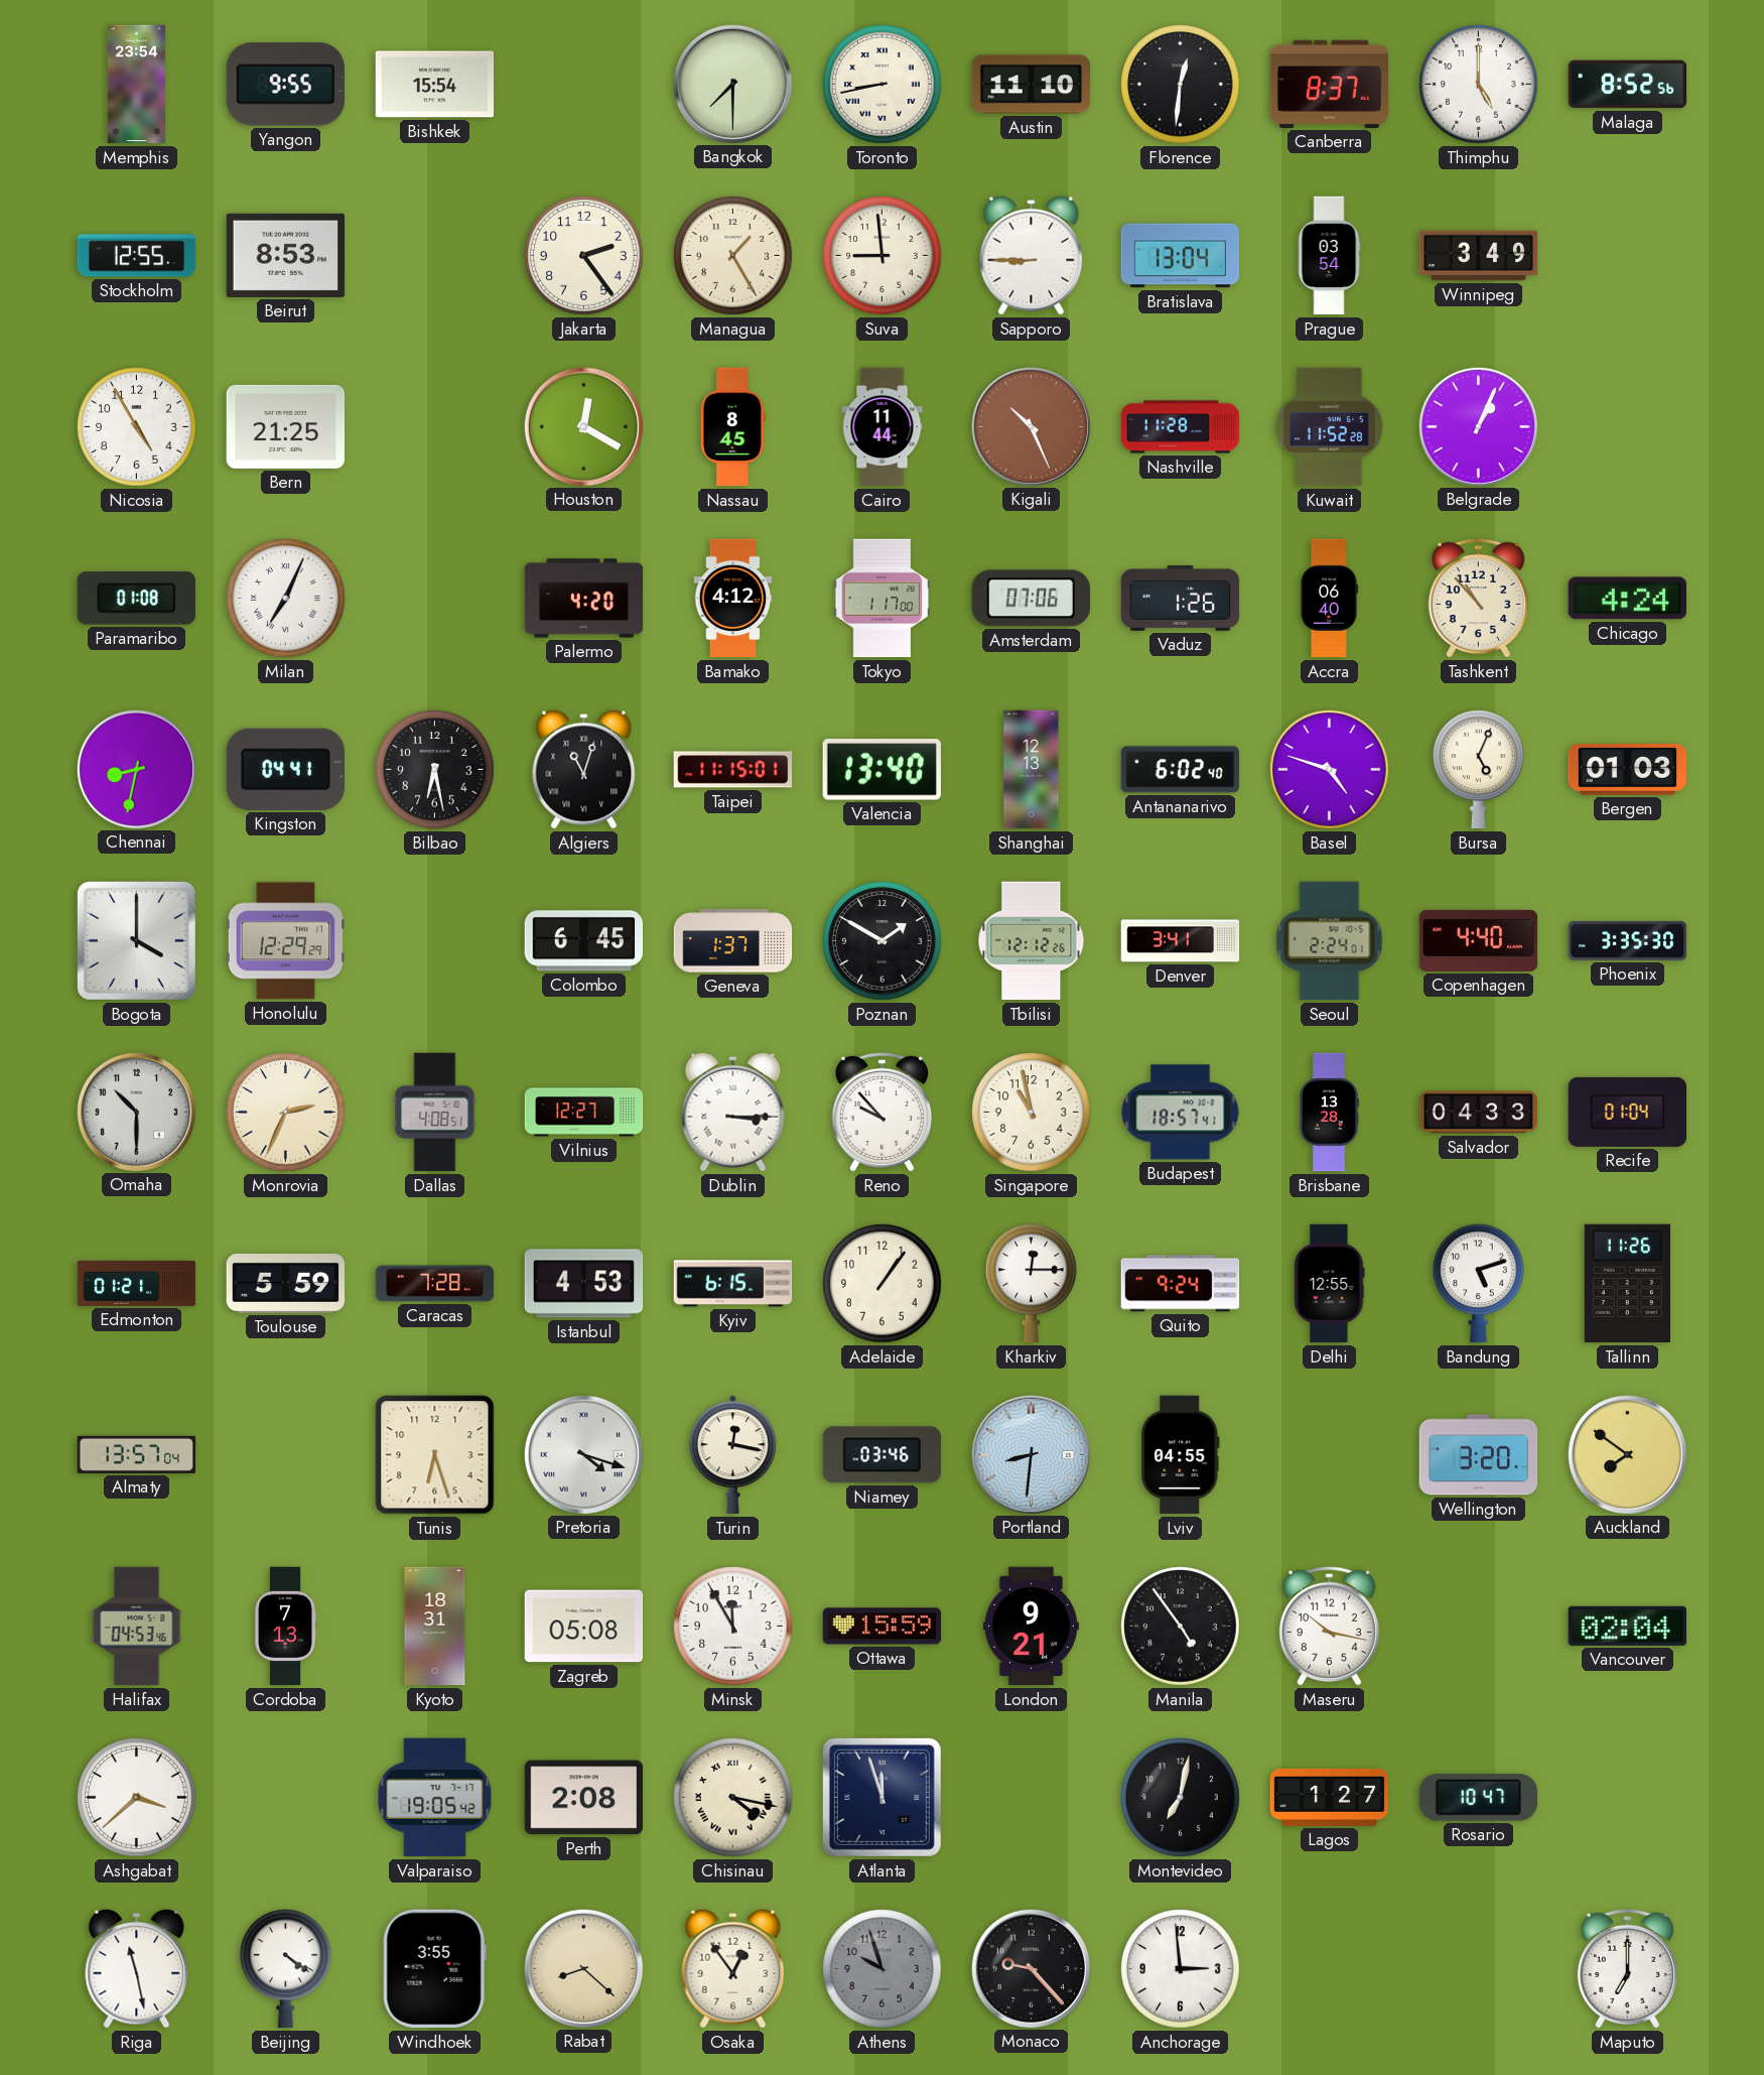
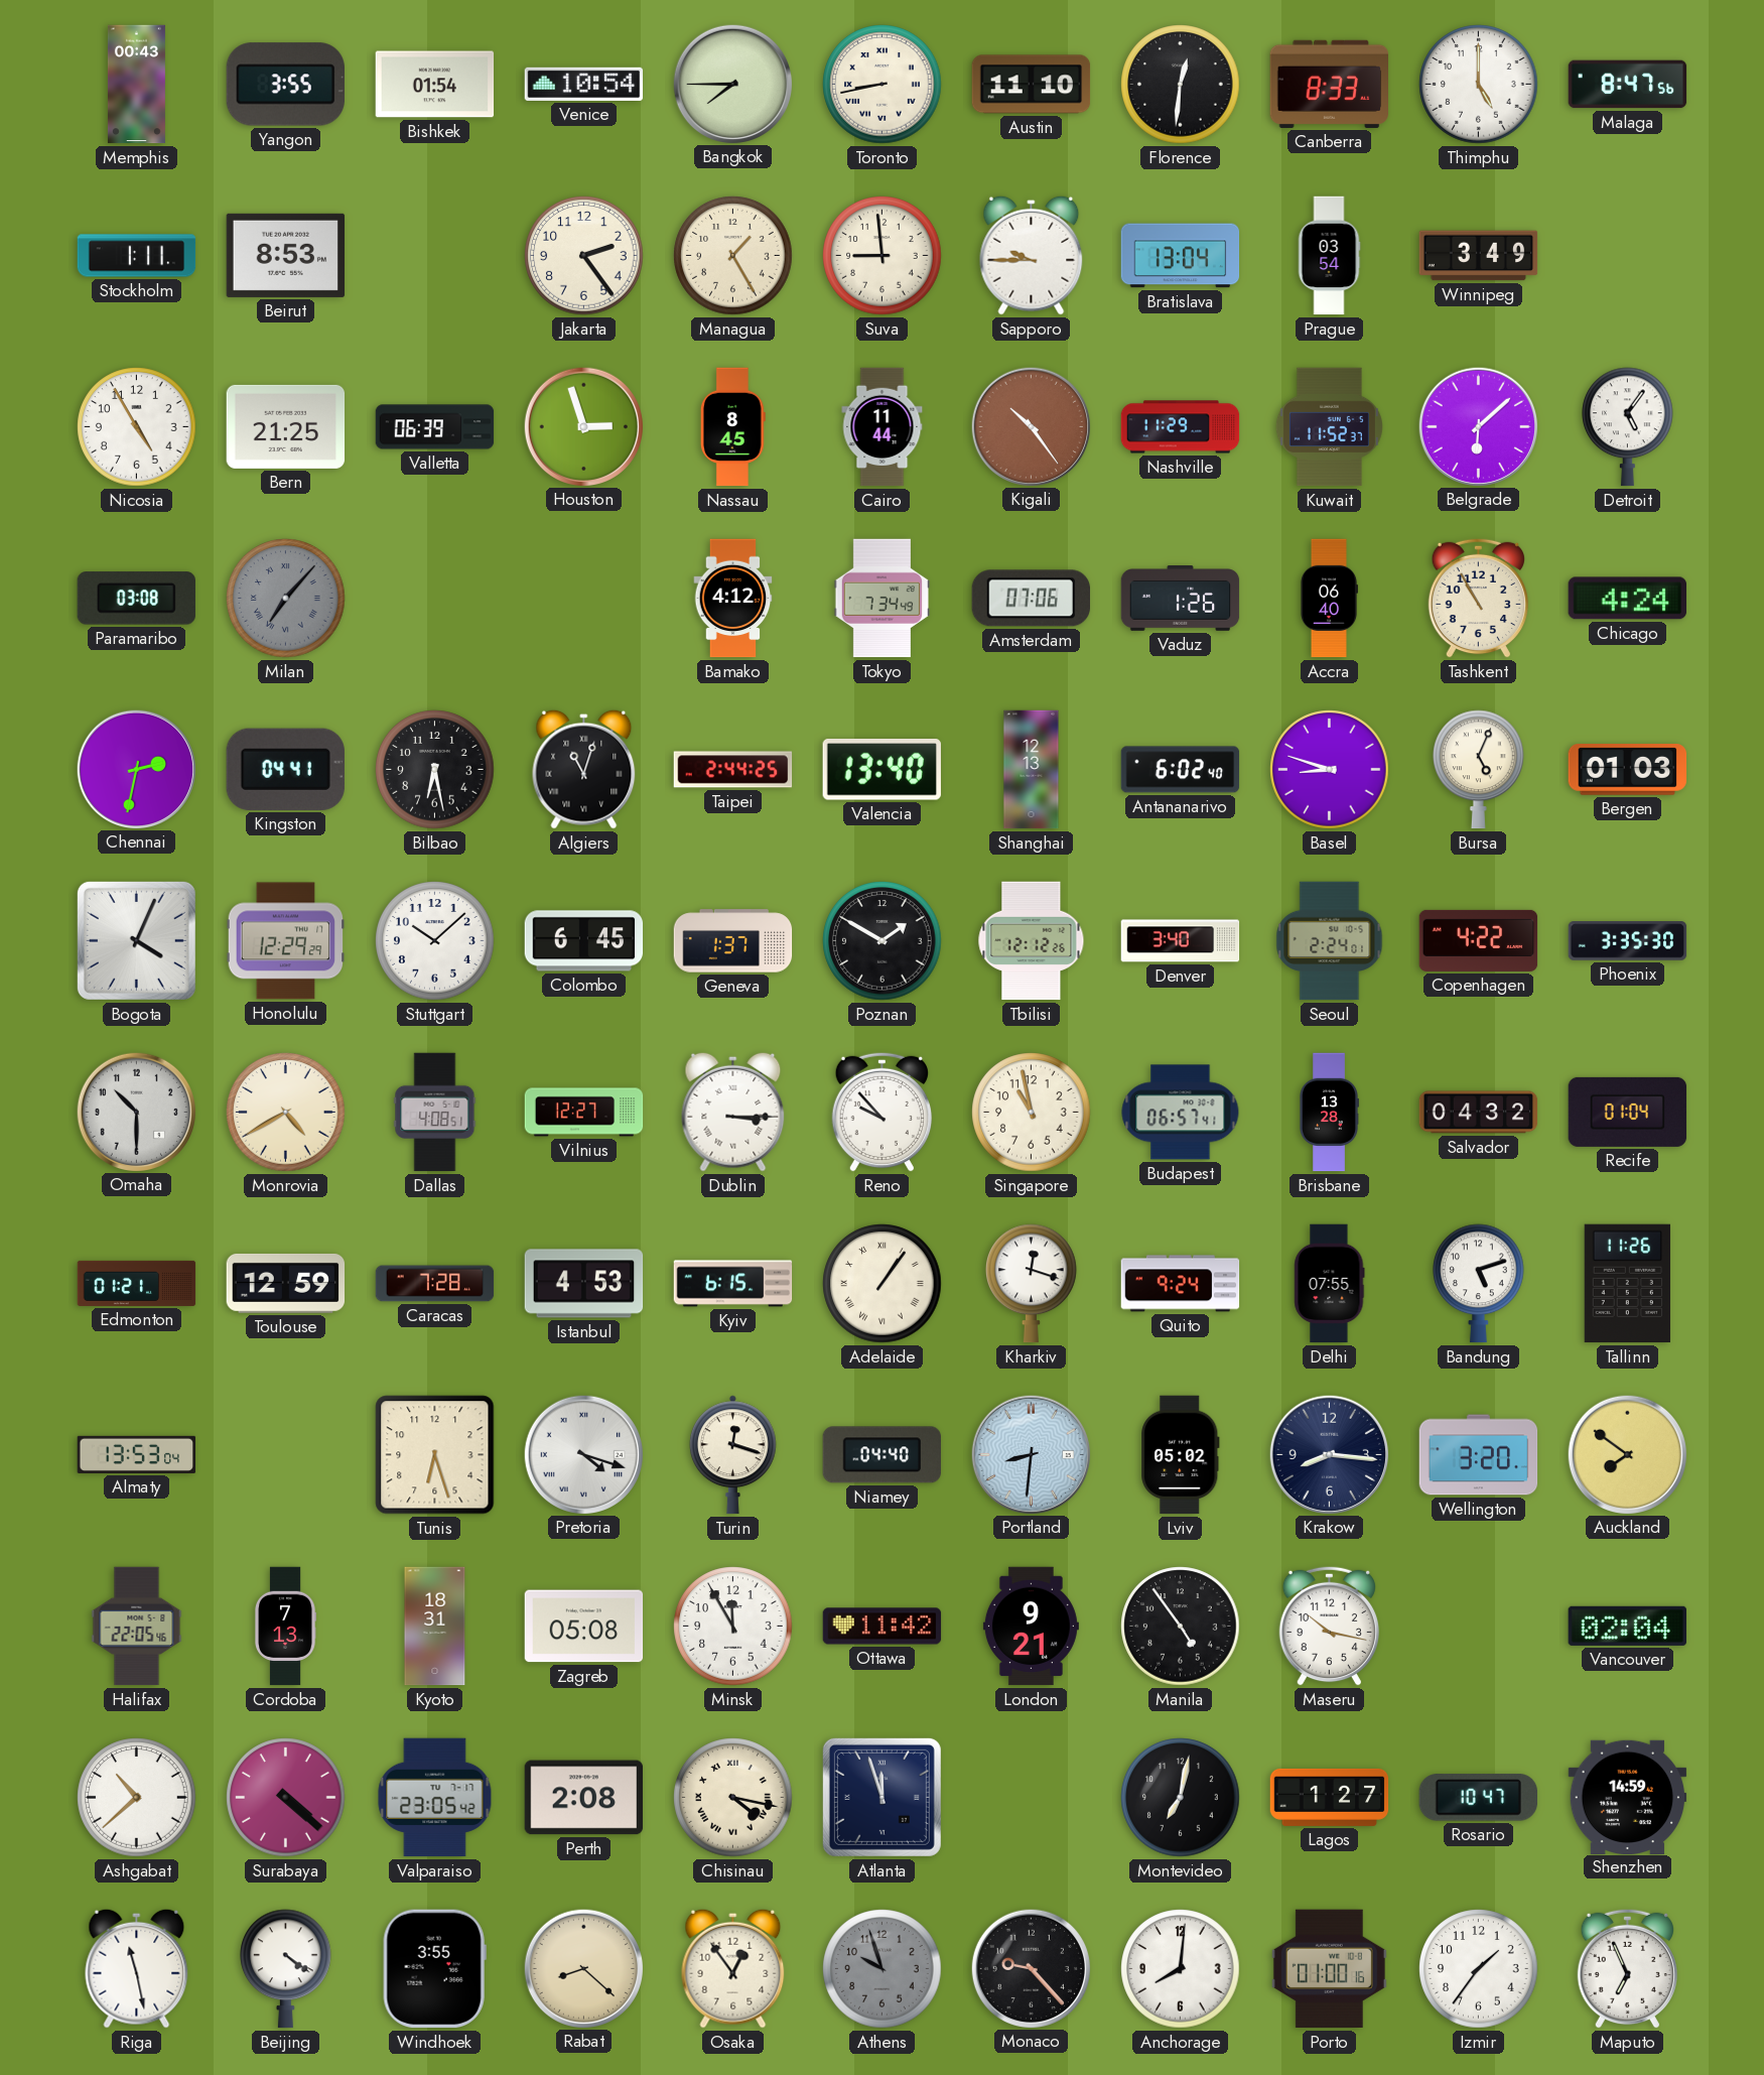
Memphis: 23:54 -> 00:43
Yangon: 9:55 -> 3:55
Bishkek: 15:54 -> 01:54
Venice: none -> 10:54
Bangkok: 7:30 -> 7:45
Canberra: 8:37 -> 8:33
Malaga: 8:52 -> 8:47
Stockholm: 12:55 -> 1:11
Sapporo: 8:45 -> 9:45
Valletta: none -> 06:39
Houston: 12:20 -> 2:57
Kigali: 10:26 -> 10:24
Nashville: 11:28 -> 11:29
Kuwait: 11:52:28 -> 11:52:37
Belgrade: 1:04 -> 6:08
Detroit: none -> 5:06
Paramaribo: 01:08 -> 03:08
Milan: 7:04 -> 7:07
Milan dial: white -> grey
Palermo: 4:20 -> none
Tokyo: 1:17 -> 7:34
Tashkent: 10:53 -> 10:55
Chennai: 8:32 -> 2:32
Taipei: 11:15 -> 2:44
Basel: 4:48 -> 8:48
Bogota: 4:00 -> 4:04
Stuttgart: none -> 10:08
Denver: 3:41 -> 3:40
Copenhagen: 4:40 -> 4:22
Monrovia: 2:34 -> 4:40
Budapest: 18:57 -> 06:57
Salvador: 04:33 -> 04:32
Toulouse: 5:59 -> 12:59
Adelaide numerals: Arabic -> Roman
Kharkiv: 12:15 -> 12:18
Delhi: 12:55 -> 07:55
Almaty: 13:57 -> 13:53
Turin: 12:17 -> 12:18
Niamey: 03:46 -> 04:40
Lviv: 04:55 -> 05:02
Krakow: none -> 8:16
Halifax: 04:53 -> 22:05
Ottawa: 15:59 -> 11:42
Ashgabat: 3:38 -> 10:38
Surabaya: none -> 4:22
Valparaiso: 19:05 -> 23:05
Shenzhen: none -> 14:59
Anchorage: 2:59 -> 8:01
Porto: none -> 01:00
Izmir: none -> 1:36
Maputo: 7:00 -> 6:56
